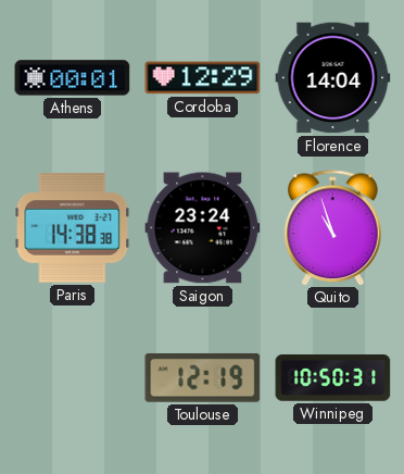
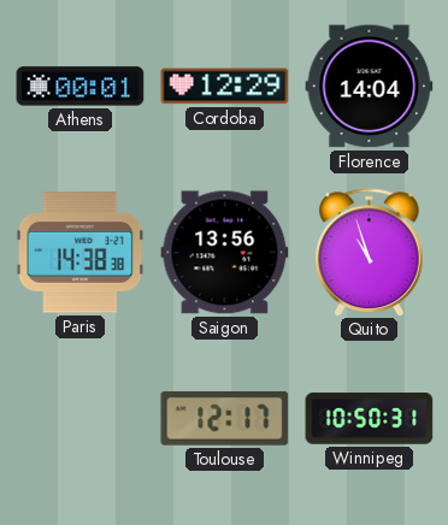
Saigon: 23:24 -> 13:56
Toulouse: 12:19 -> 12:17
